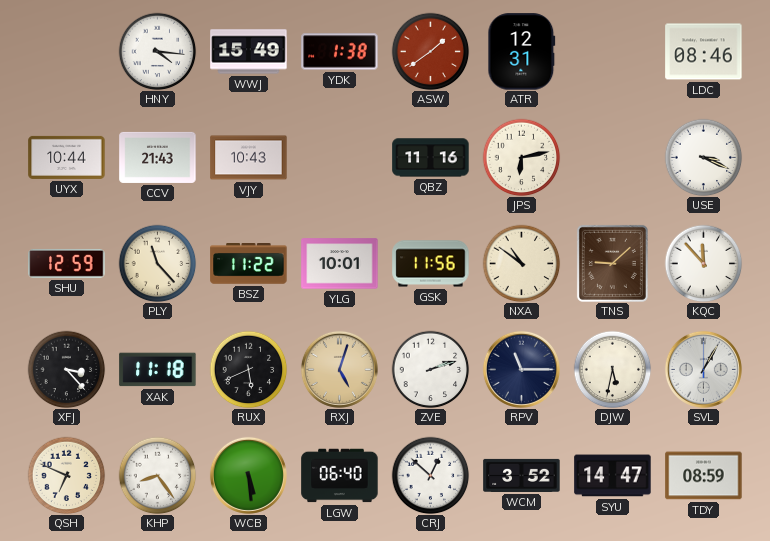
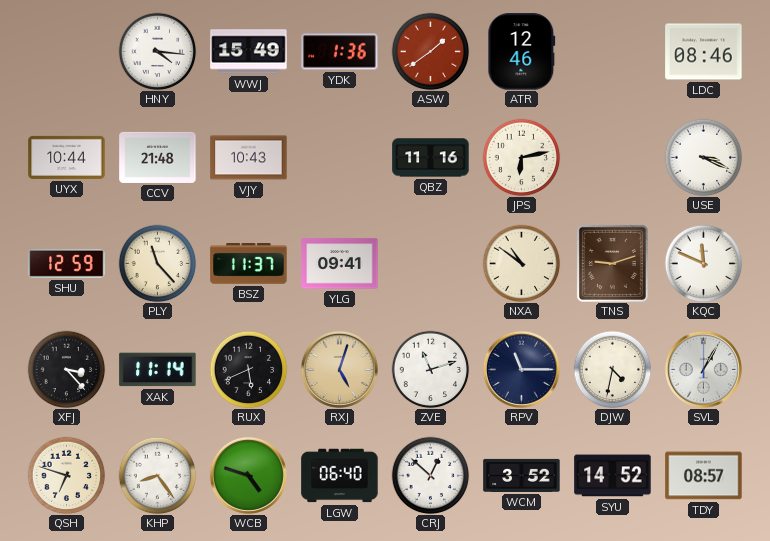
YDK: 1:38 -> 1:36
ATR: 12:31 -> 12:46
CCV: 21:43 -> 21:48
BSZ: 11:22 -> 11:37
YLG: 10:01 -> 09:41
GSK: 11:56 -> none
TNS: 9:08 -> 9:12
KQC: 11:53 -> 11:49
XAK: 11:18 -> 11:14
ZVE: 2:12 -> 11:12
DJW: 5:32 -> 4:32
QSH: 6:49 -> 6:48
WCB: 5:29 -> 4:48
SYU: 14:47 -> 14:52
TDY: 08:59 -> 08:57
